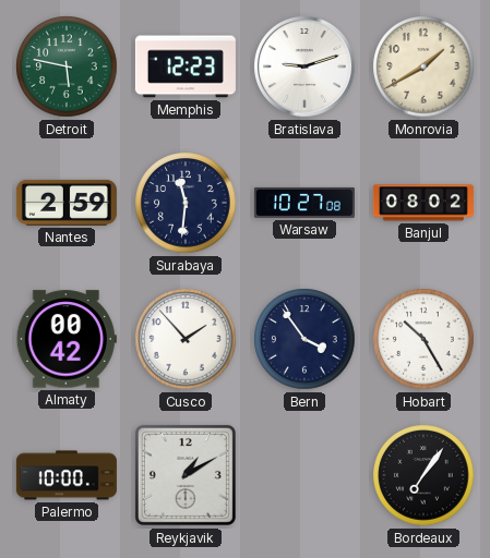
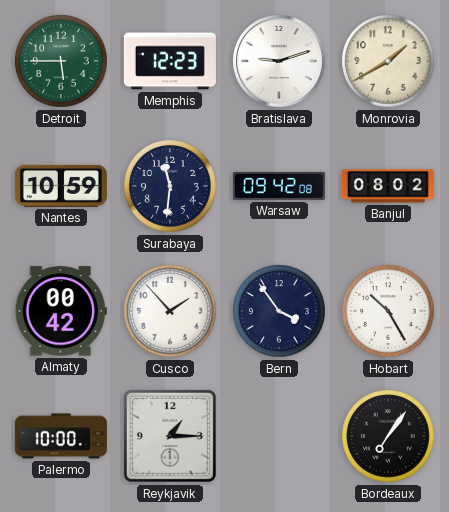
Detroit: 5:47 -> 5:45
Nantes: 2:59 -> 10:59
Warsaw: 10:27 -> 09:42
Reykjavik: 1:10 -> 1:15
